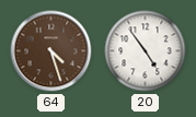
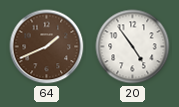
64: 4:27 -> 1:41
